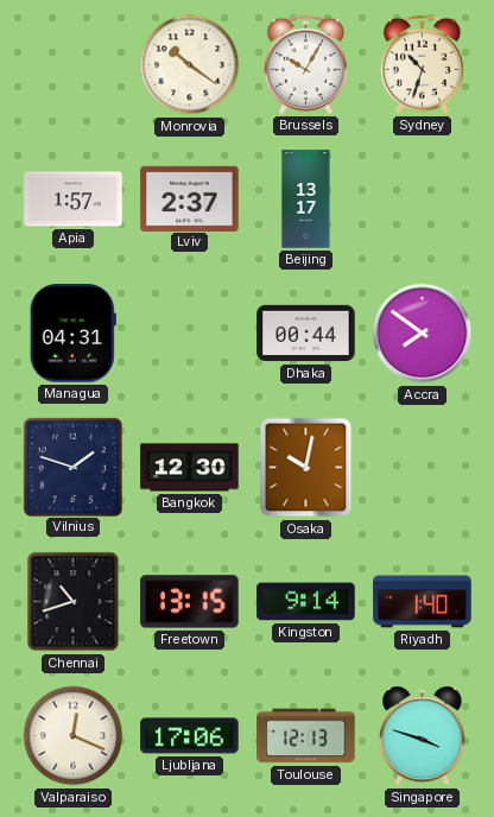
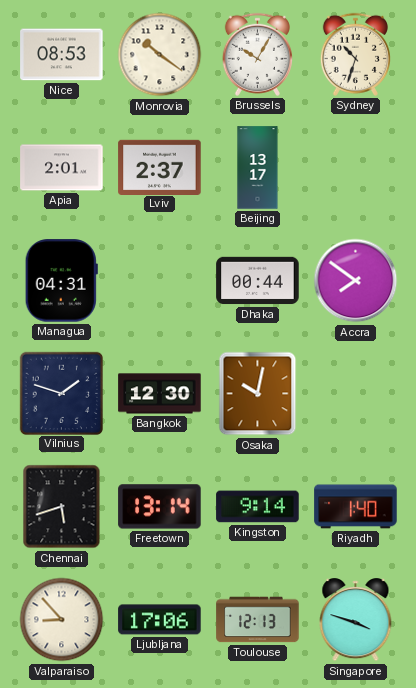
Nice: none -> 08:53
Apia: 1:57 -> 2:01
Chennai: 10:42 -> 5:42
Freetown: 13:15 -> 13:14
Valparaiso: 12:19 -> 8:53
